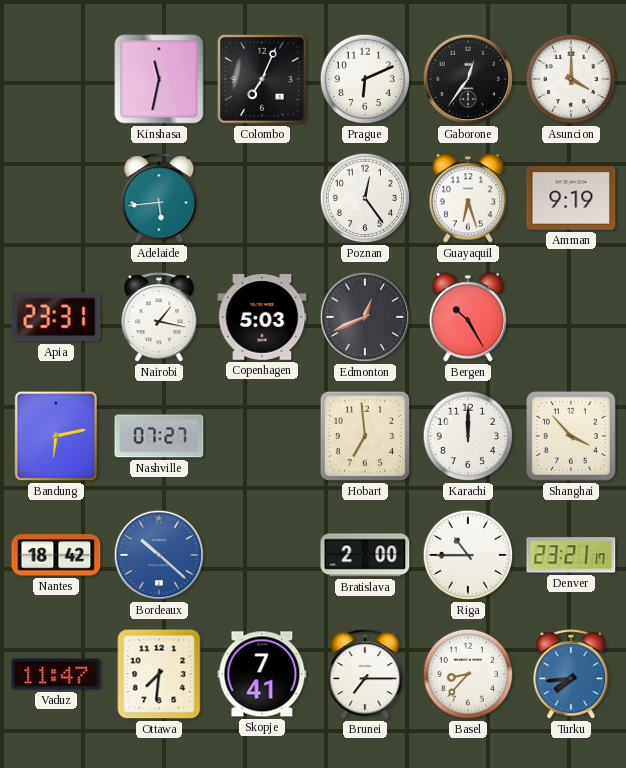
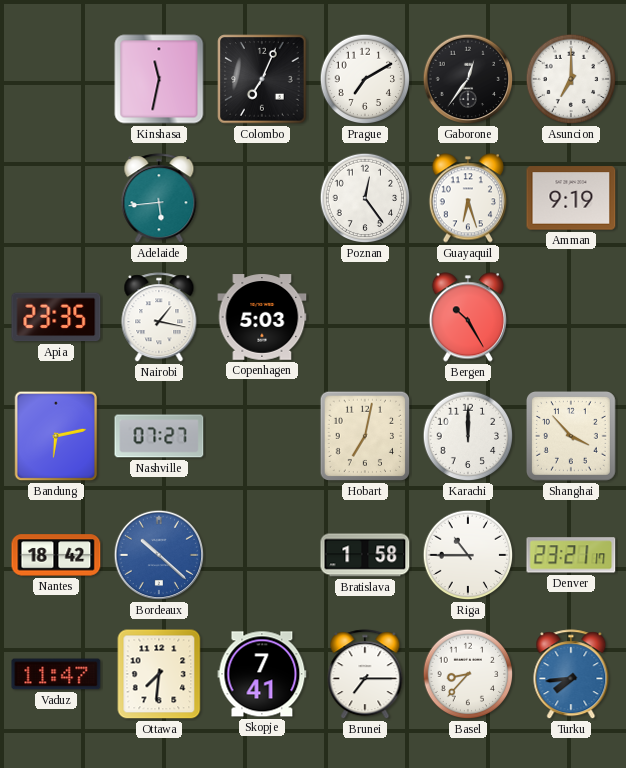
Prague: 6:11 -> 7:10
Asuncion: 4:00 -> 7:00
Apia: 23:31 -> 23:35
Edmonton: 12:41 -> none
Hobart: 6:59 -> 7:02
Bratislava: 2:00 -> 1:58
